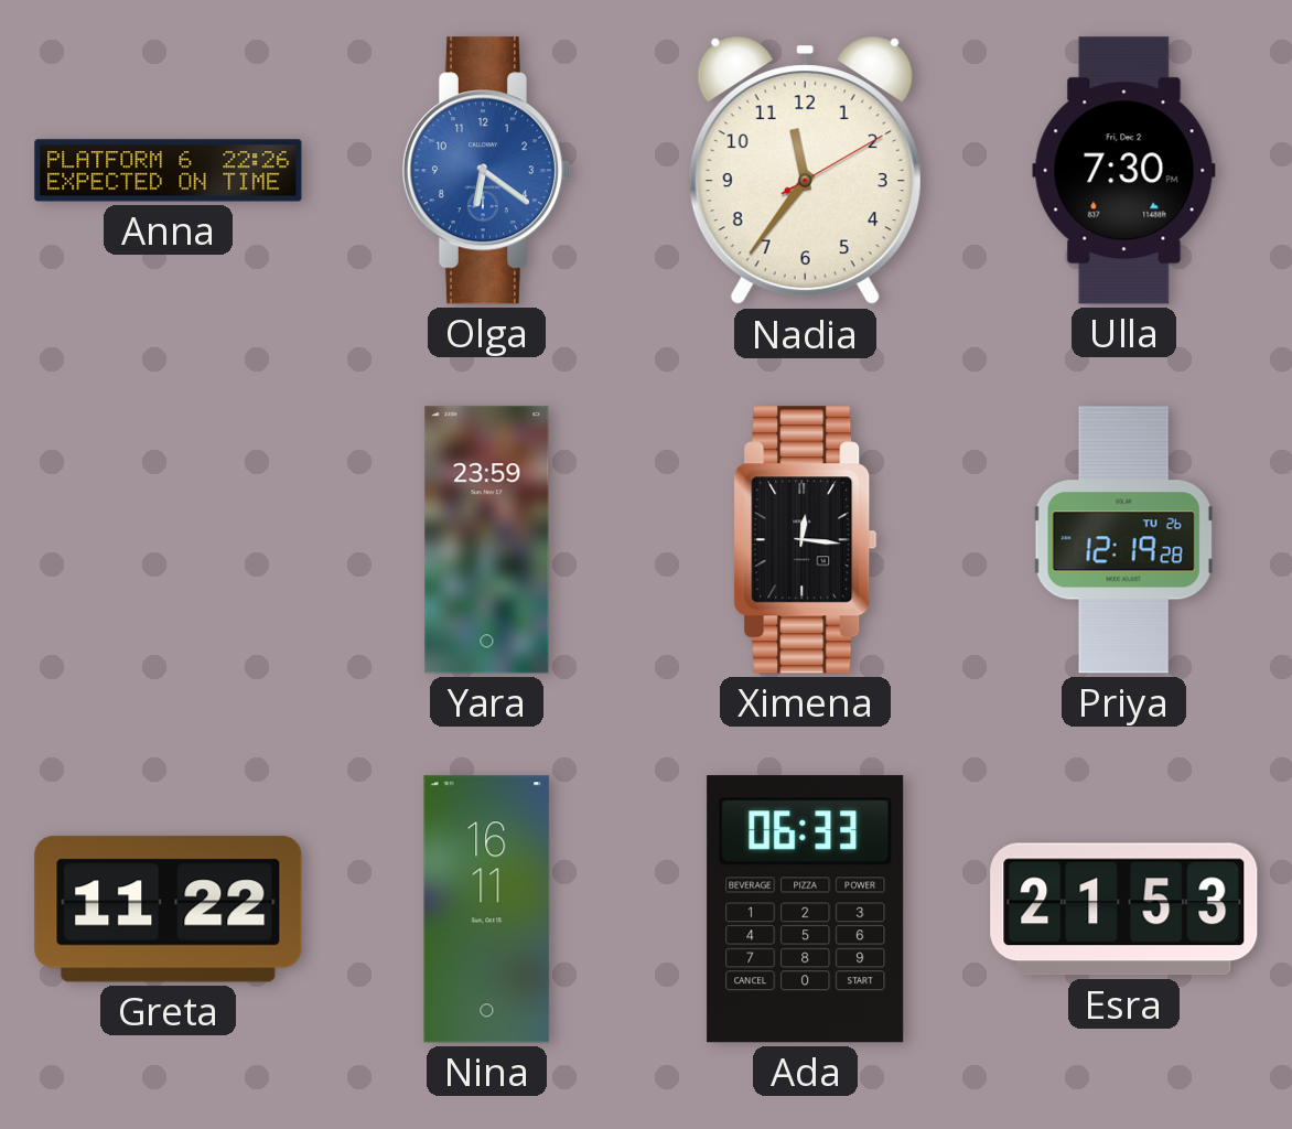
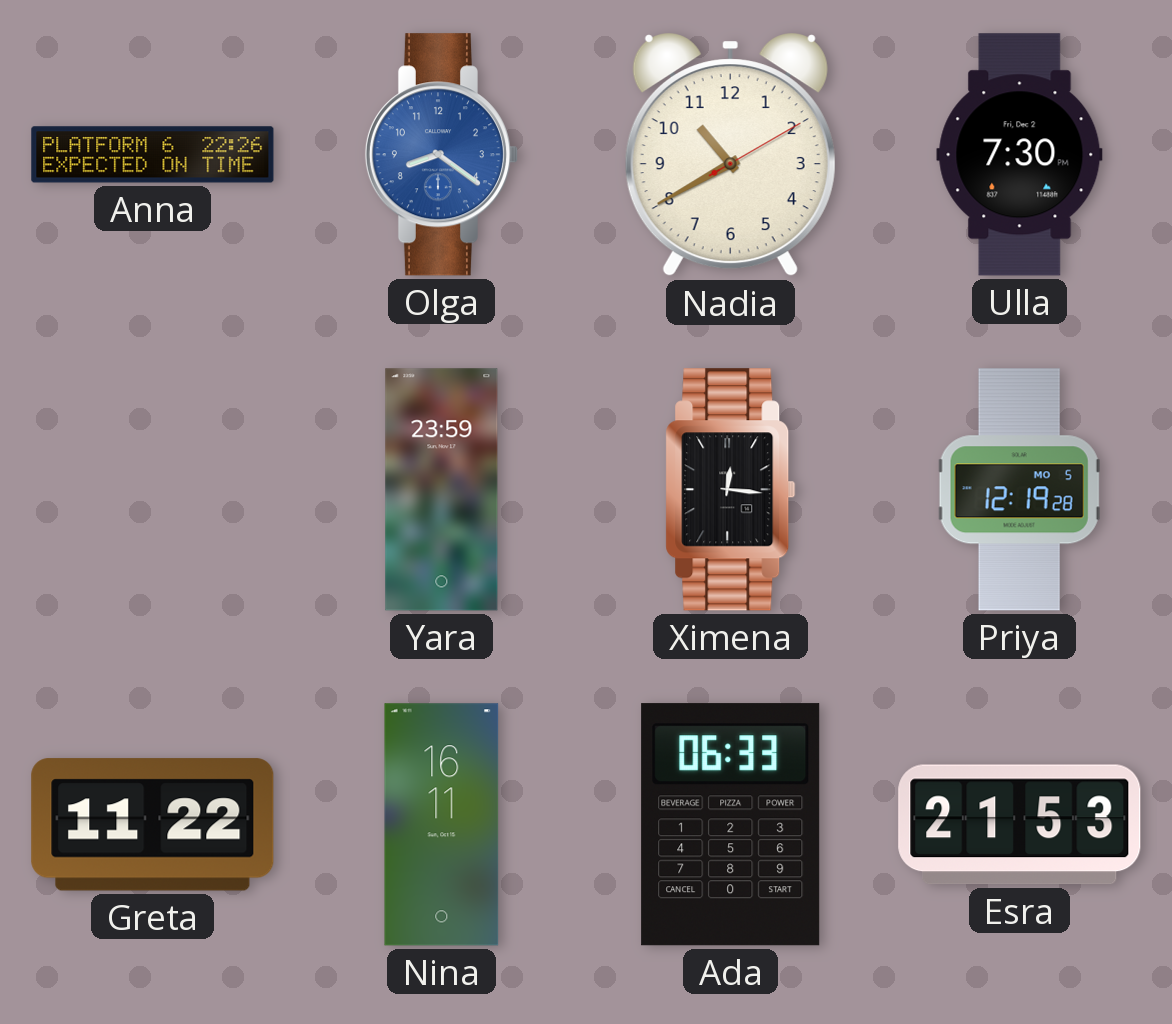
Olga: 6:21 -> 8:21
Nadia: 11:36 -> 10:40
Priya date: TU 26 -> MO 5
